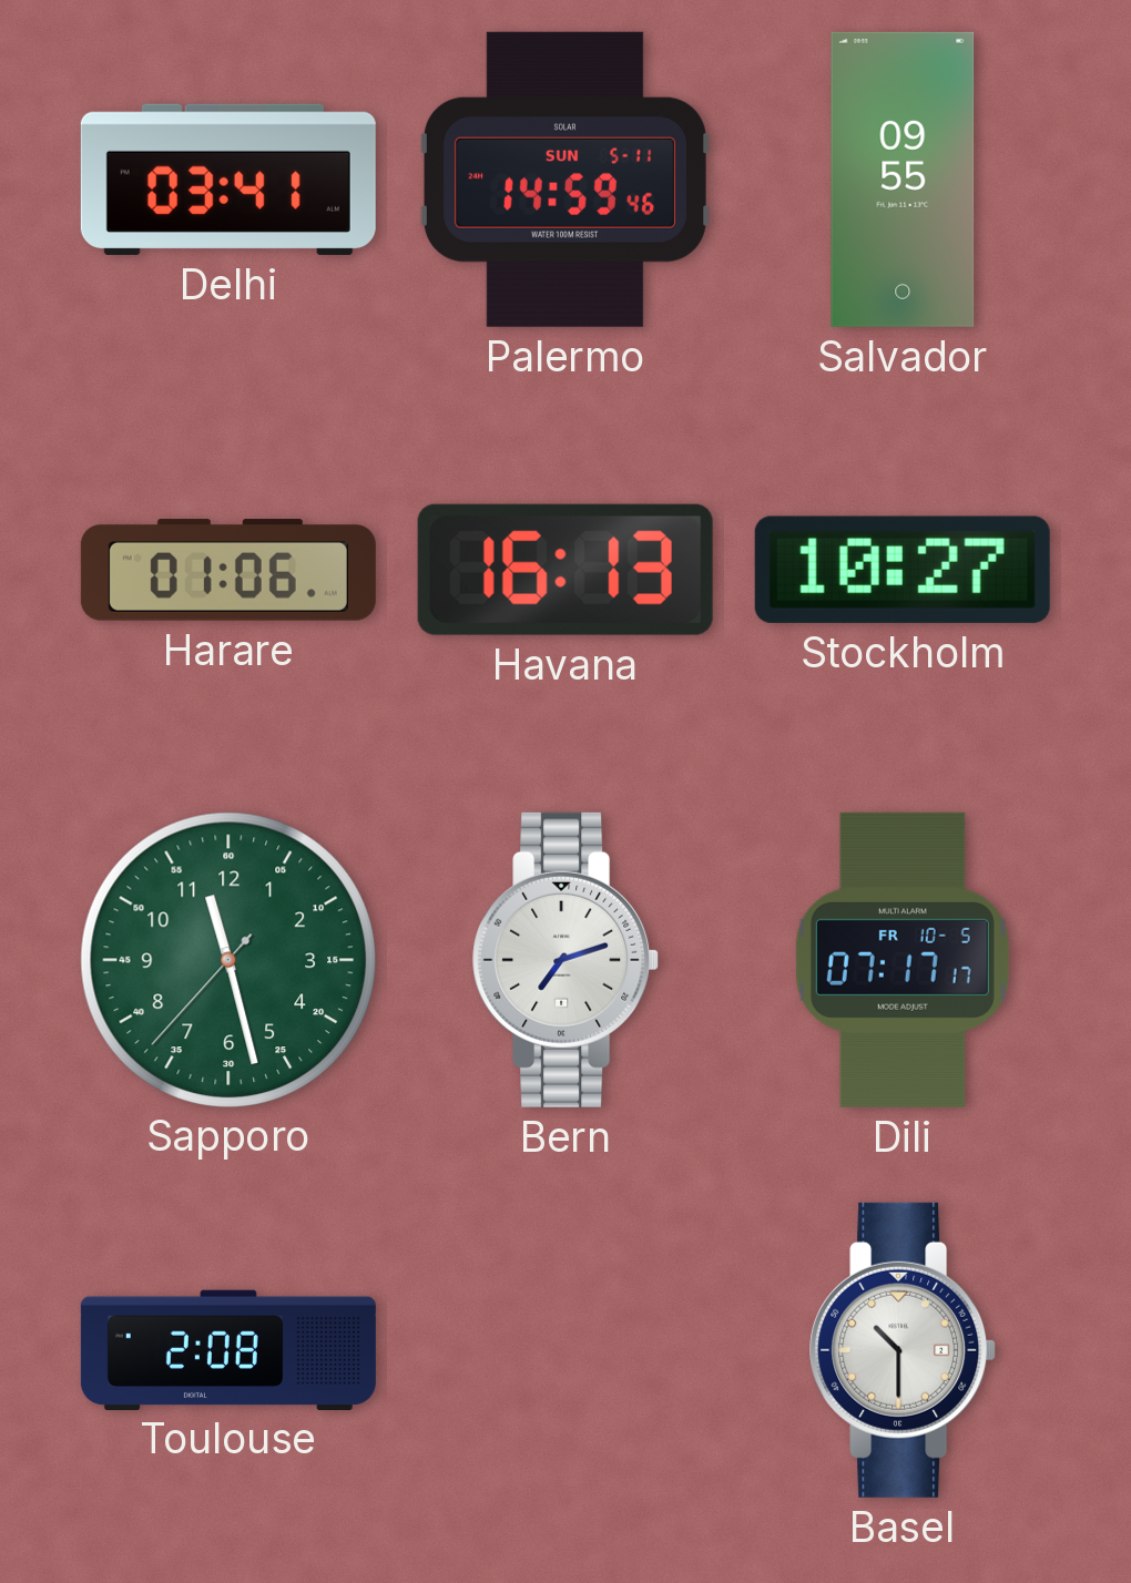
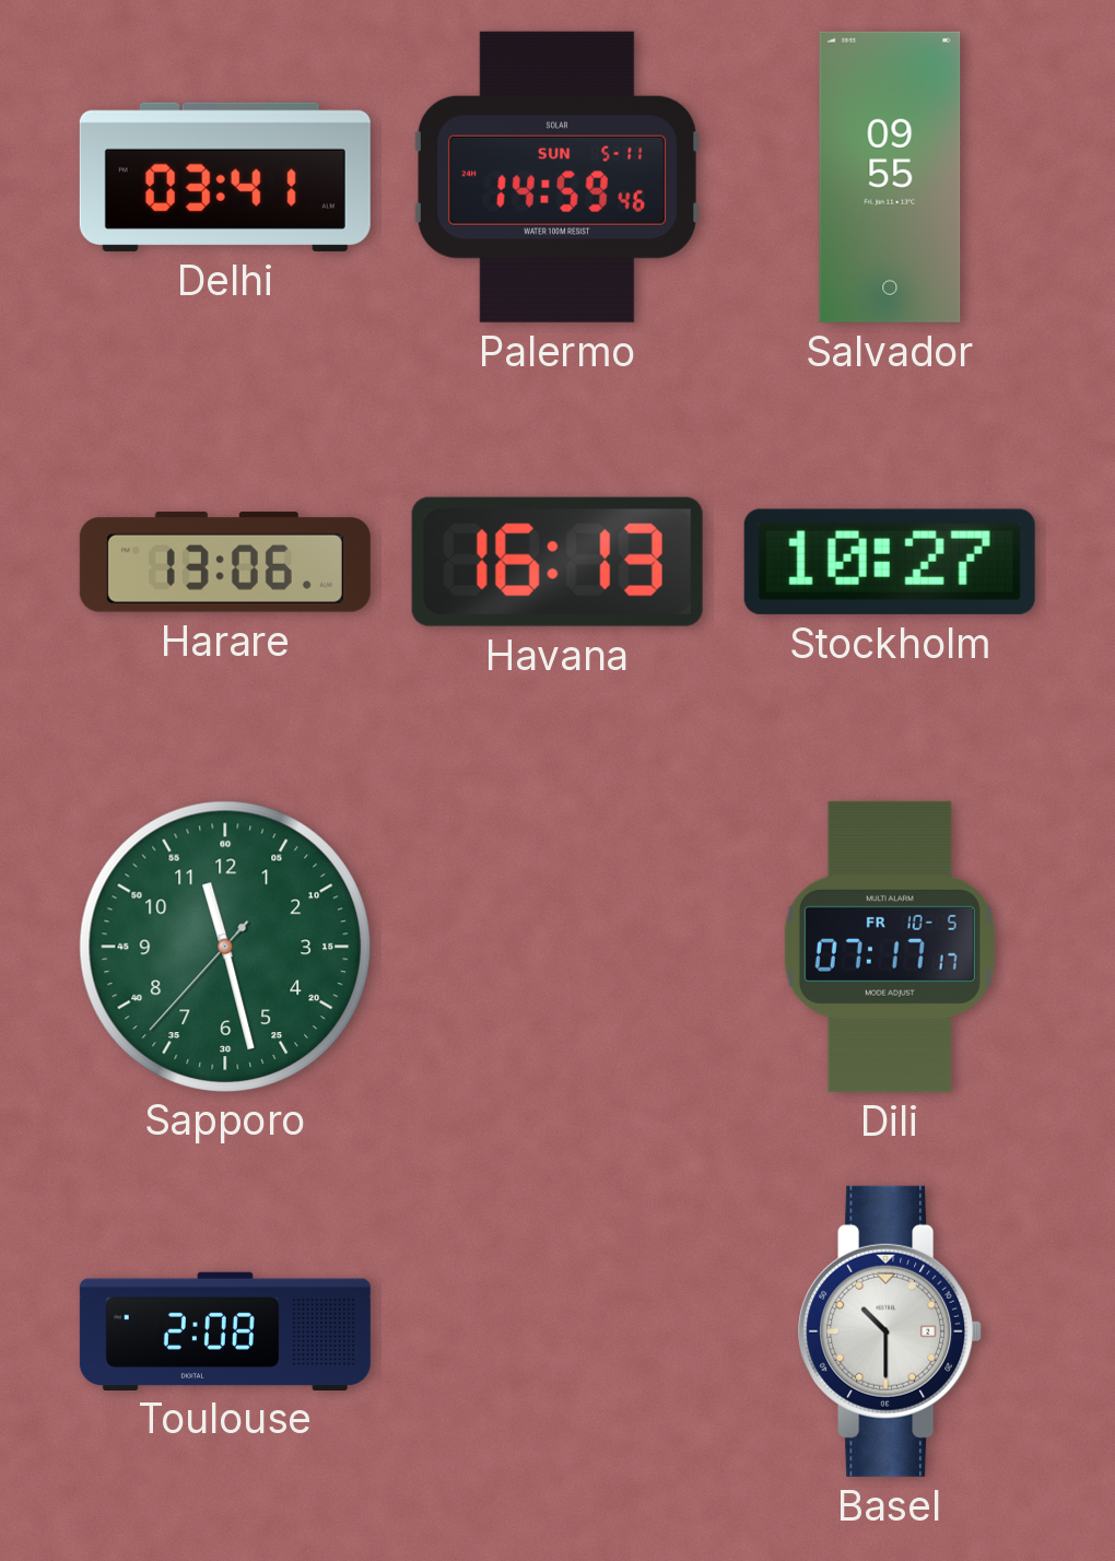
Harare: 01:06 -> 13:06
Bern: 7:12 -> none
